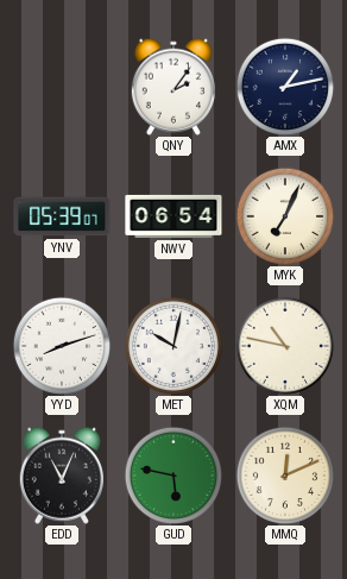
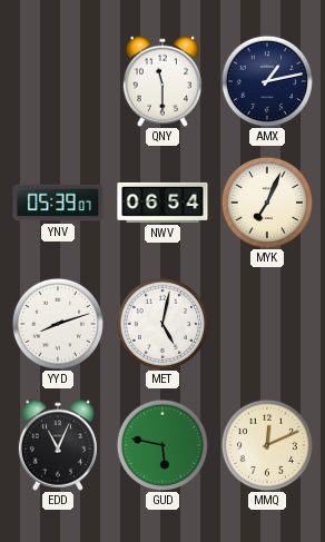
QNY: 2:06 -> 11:30
MET: 10:02 -> 5:02
XQM: 10:47 -> none
